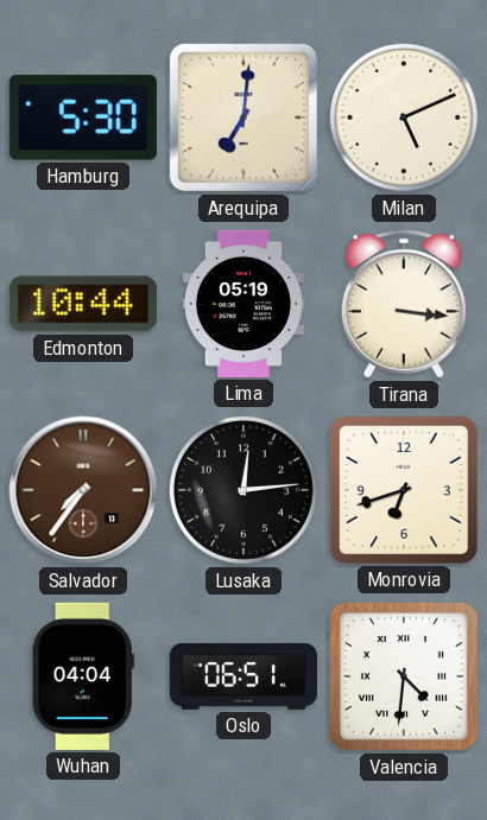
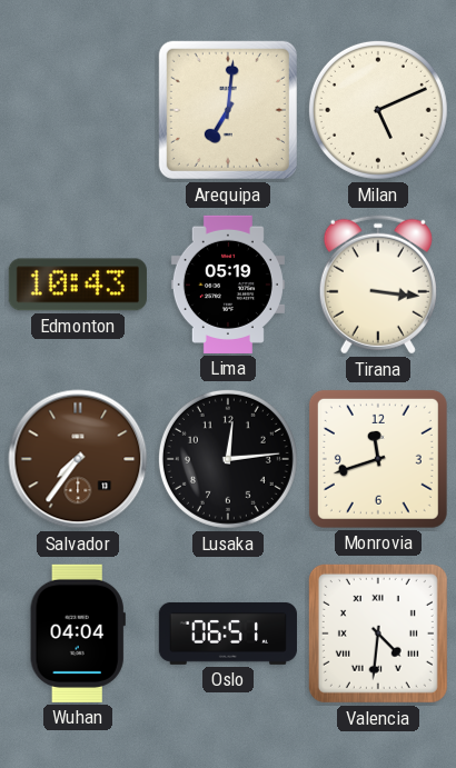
Hamburg: 5:30 -> none
Edmonton: 10:44 -> 10:43
Monrovia: 6:42 -> 11:42
